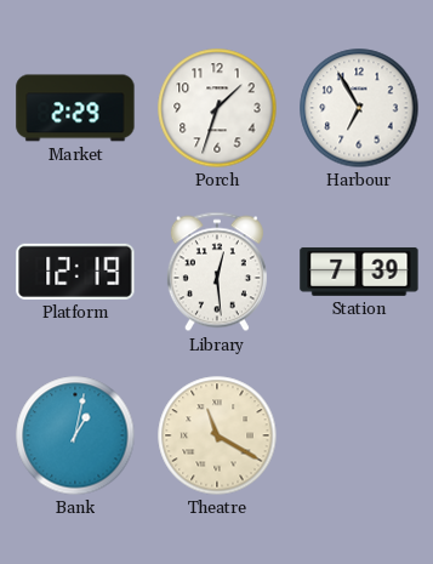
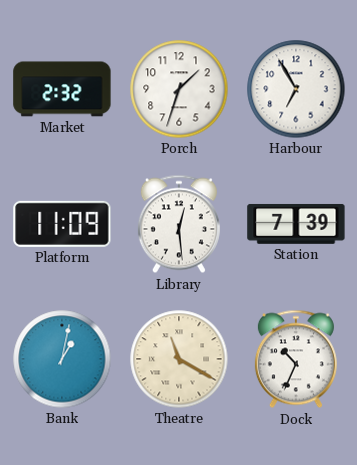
Market: 2:29 -> 2:32
Platform: 12:19 -> 11:09
Dock: none -> 10:34
